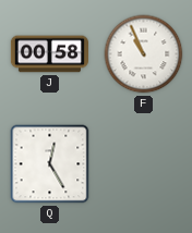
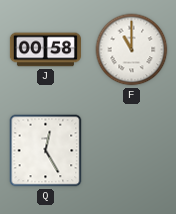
F: 10:56 -> 11:00
